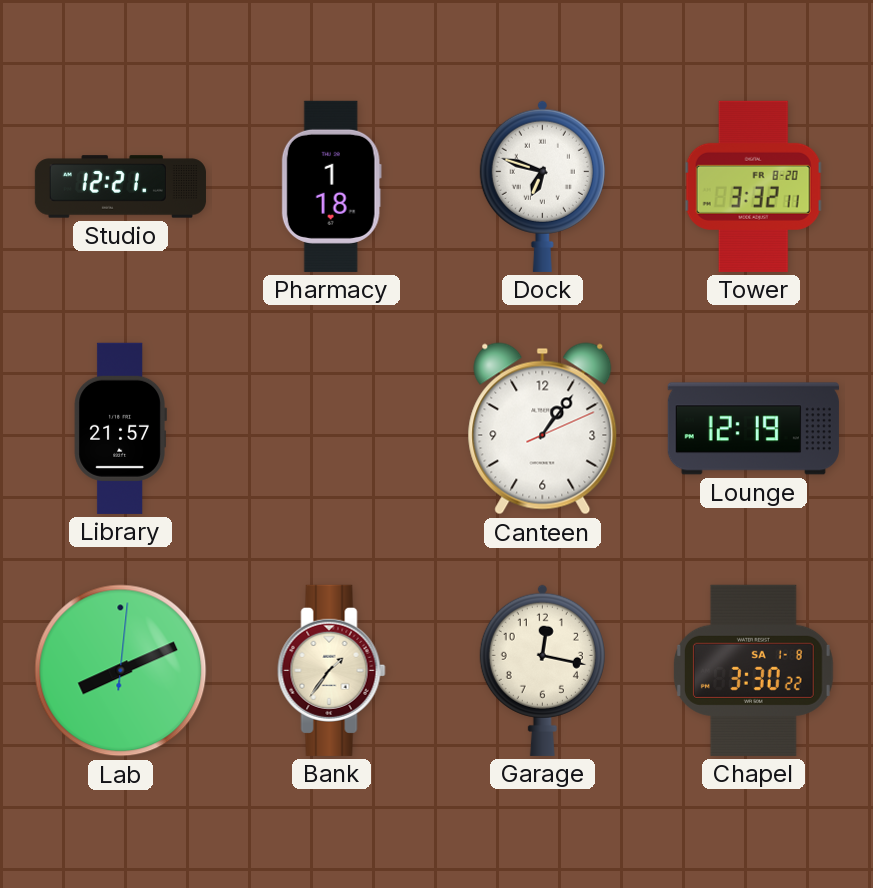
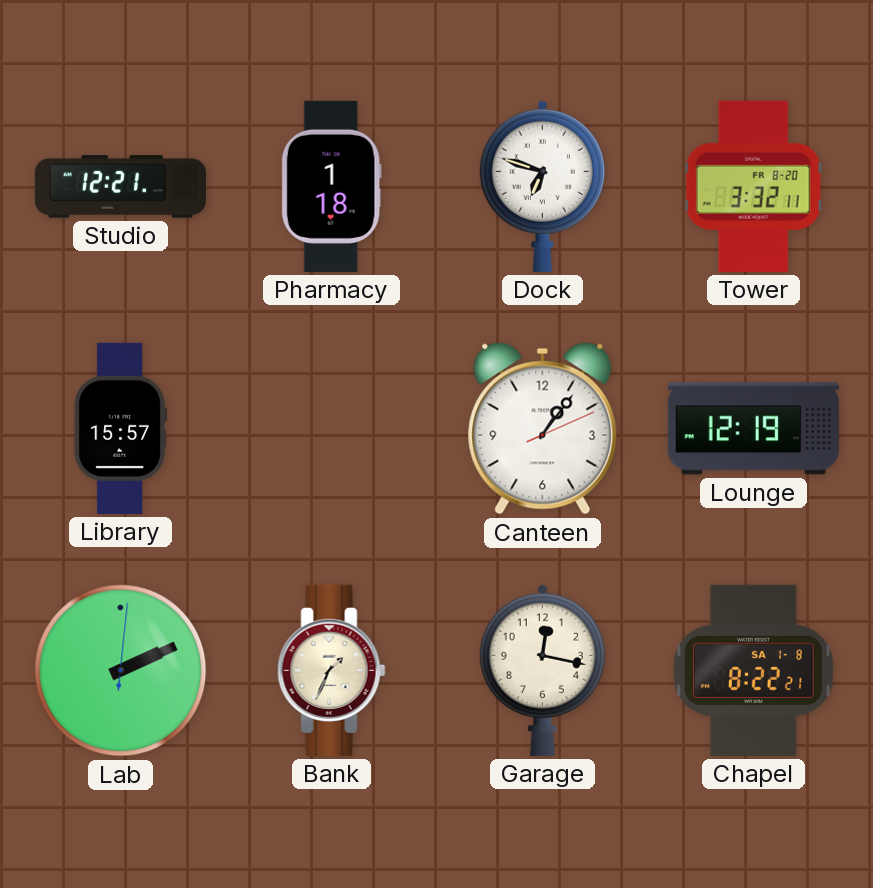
Library: 21:57 -> 15:57
Lab: 8:11 -> 2:11
Bank: 1:36 -> 1:34
Chapel: 3:30 -> 8:22
